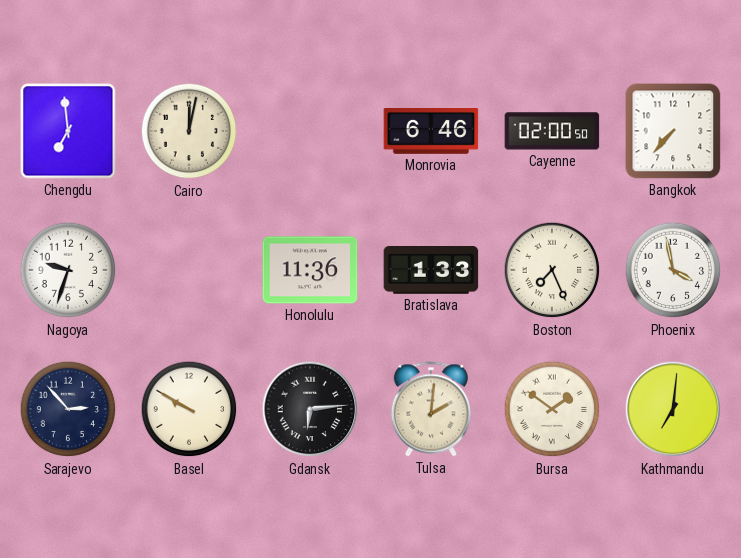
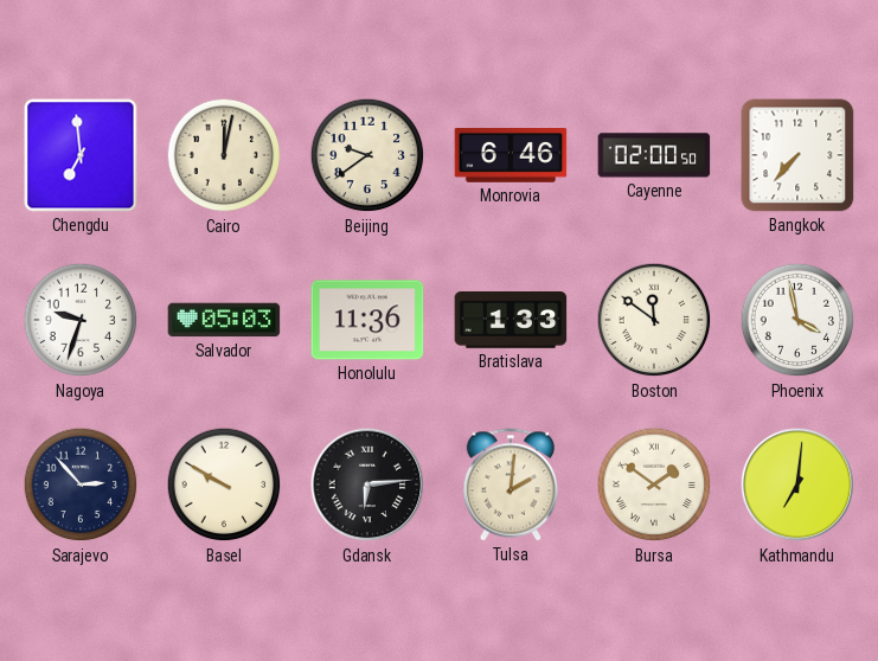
Beijing: none -> 9:39
Salvador: none -> 05:03
Boston: 7:26 -> 11:51
